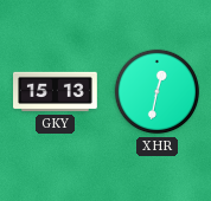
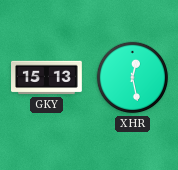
XHR: 12:32 -> 12:28
